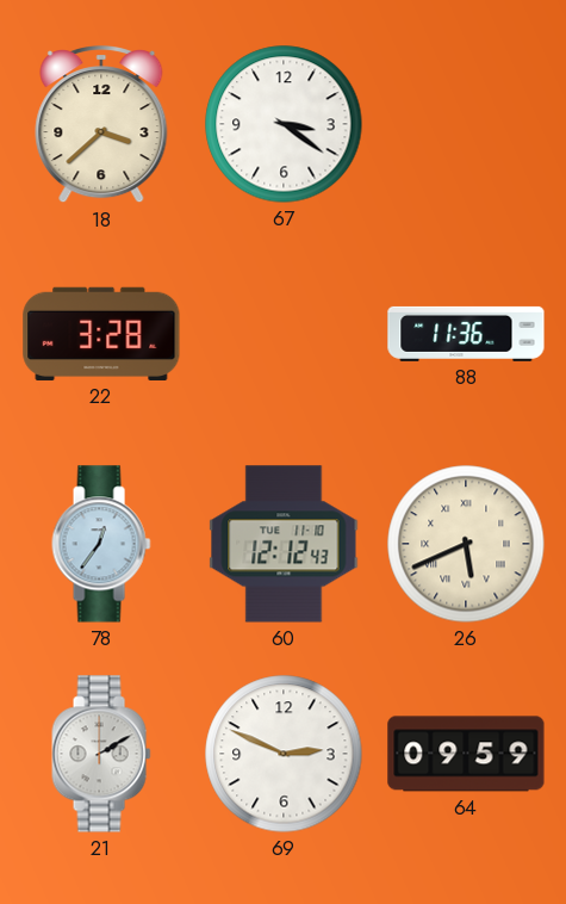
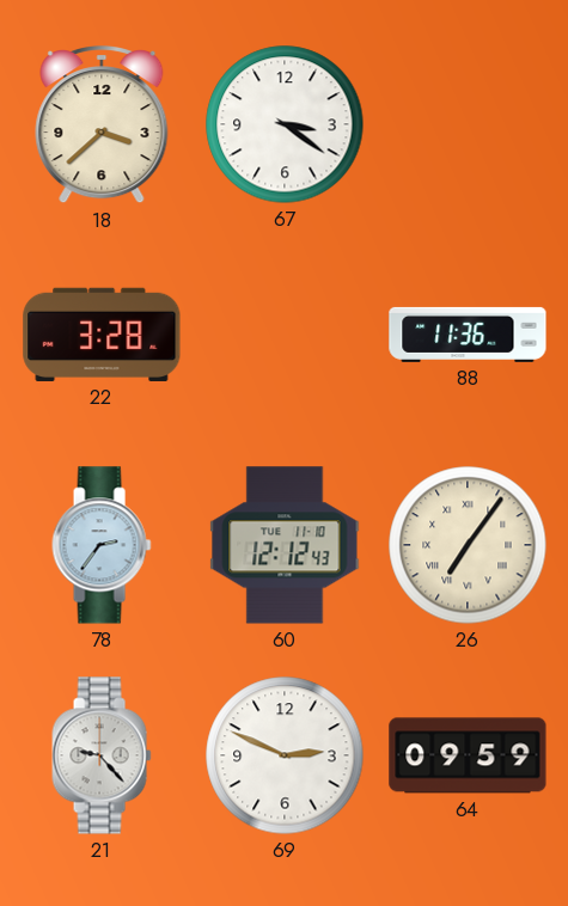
78: 12:36 -> 2:36
26: 5:41 -> 7:06
21: 2:10 -> 9:23
